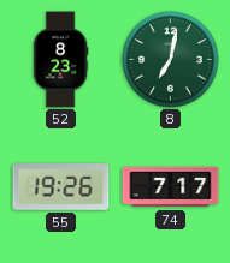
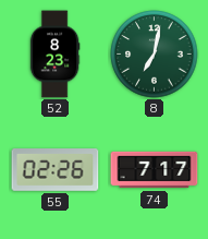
55: 19:26 -> 02:26
